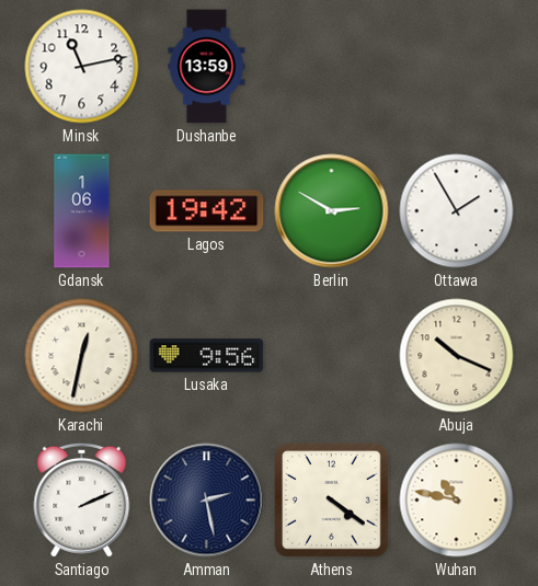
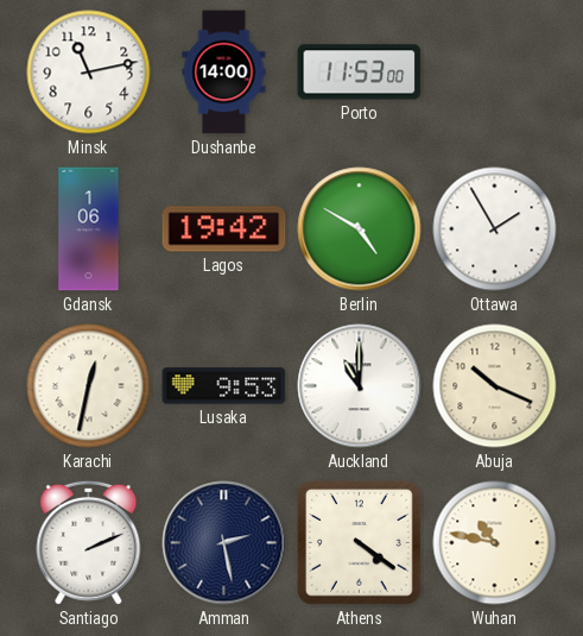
Dushanbe: 13:59 -> 14:00
Porto: none -> 11:53
Berlin: 2:50 -> 4:50
Lusaka: 9:56 -> 9:53
Auckland: none -> 11:00
